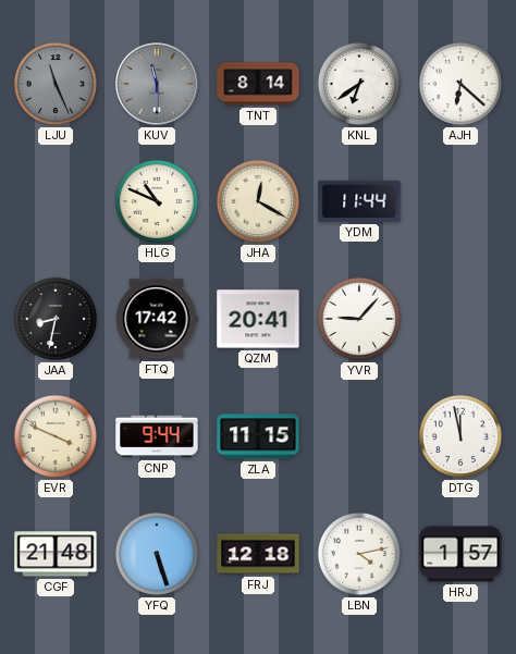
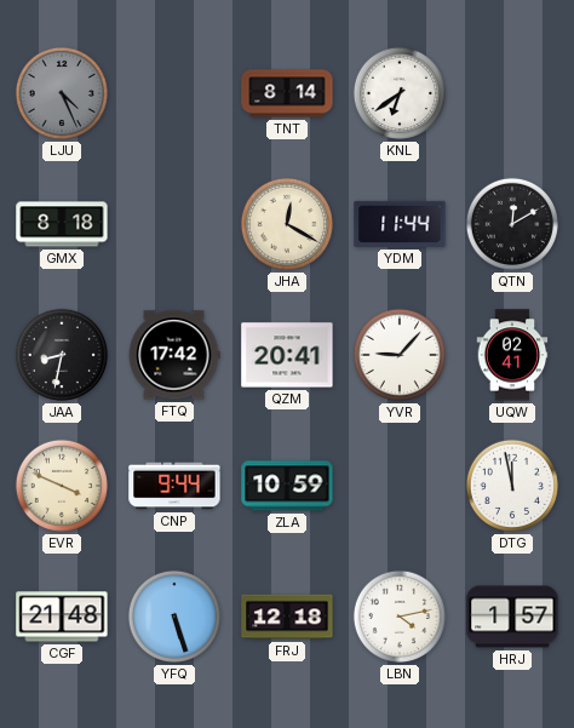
LJU: 11:26 -> 4:26
KUV: 11:30 -> none
AJH: 6:22 -> none
GMX: none -> 8:18
HLG: 10:49 -> none
QTN: none -> 12:10
UQW: none -> 02:41
ZLA: 11:15 -> 10:59
